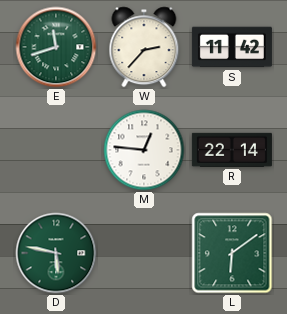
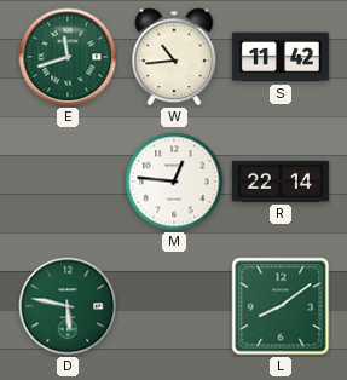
W: 2:37 -> 10:44
L: 6:09 -> 8:09
